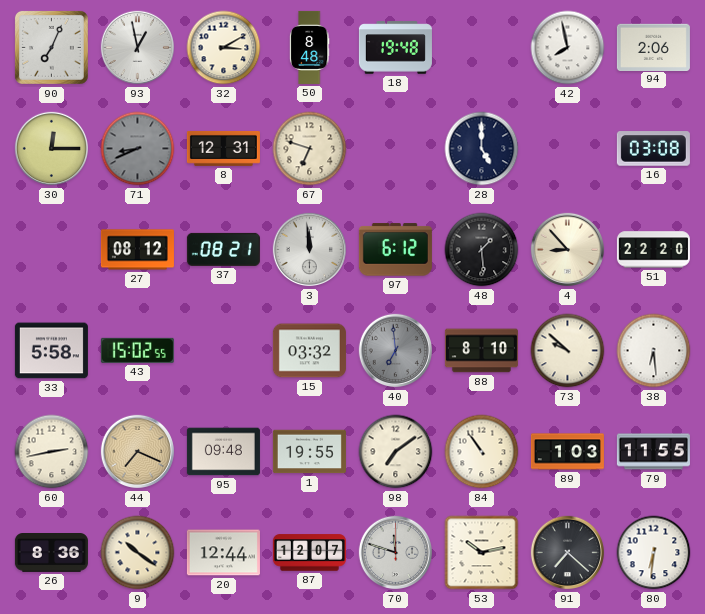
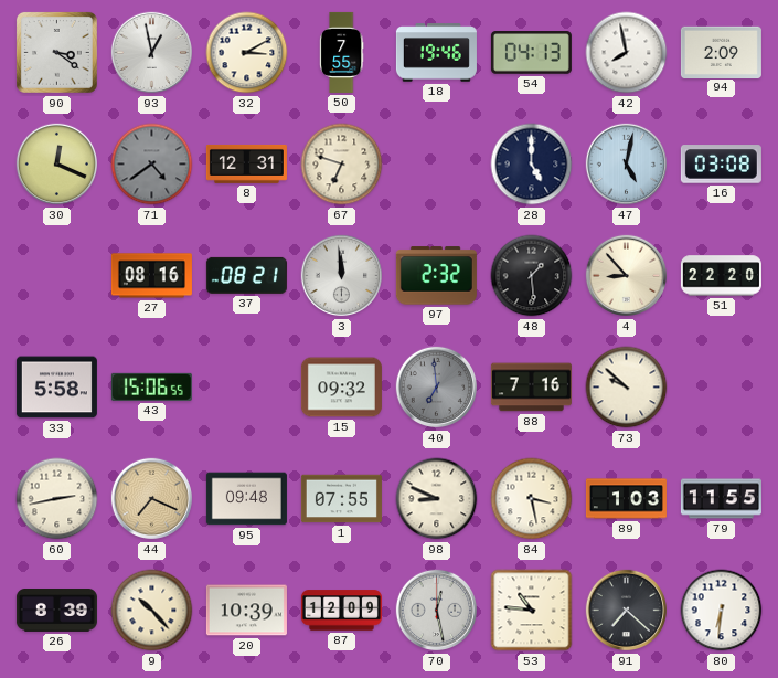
90: 7:04 -> 3:21
50: 8:48 -> 7:55
18: 19:48 -> 19:46
54: none -> 04:13
94: 2:06 -> 2:09
30: 12:15 -> 12:19
71: 8:41 -> 4:39
47: none -> 5:02
27: 08:12 -> 08:16
97: 6:12 -> 2:32
43: 15:02 -> 15:06
15: 03:32 -> 09:32
88: 8:10 -> 7:16
38: 6:29 -> none
1: 19:55 -> 07:55
98: 7:09 -> 8:49
84: 10:54 -> 3:28
26: 8:36 -> 8:39
9: 10:21 -> 10:23
20: 12:44 -> 10:39
87: 12:07 -> 12:09
70: 11:48 -> 12:28
53: 10:13 -> 10:46
